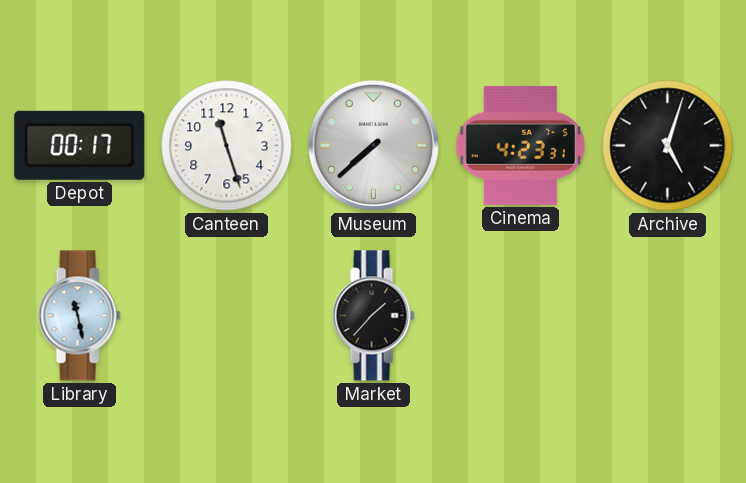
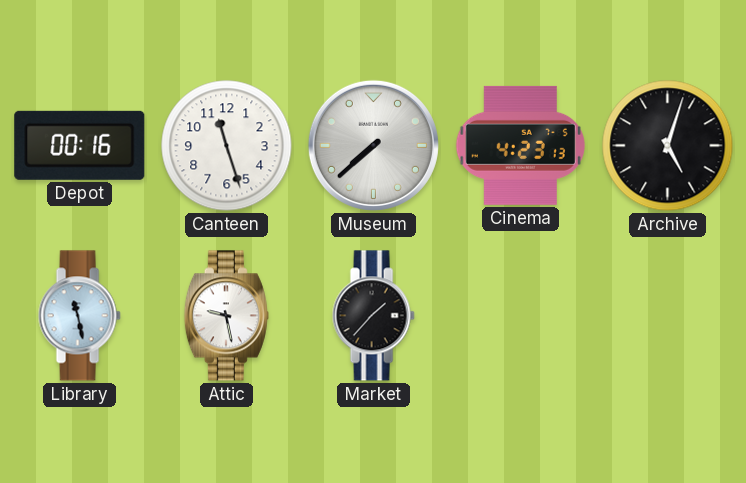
Depot: 00:17 -> 00:16
Cinema: 4:23:31 -> 4:23:13
Attic: none -> 9:28
